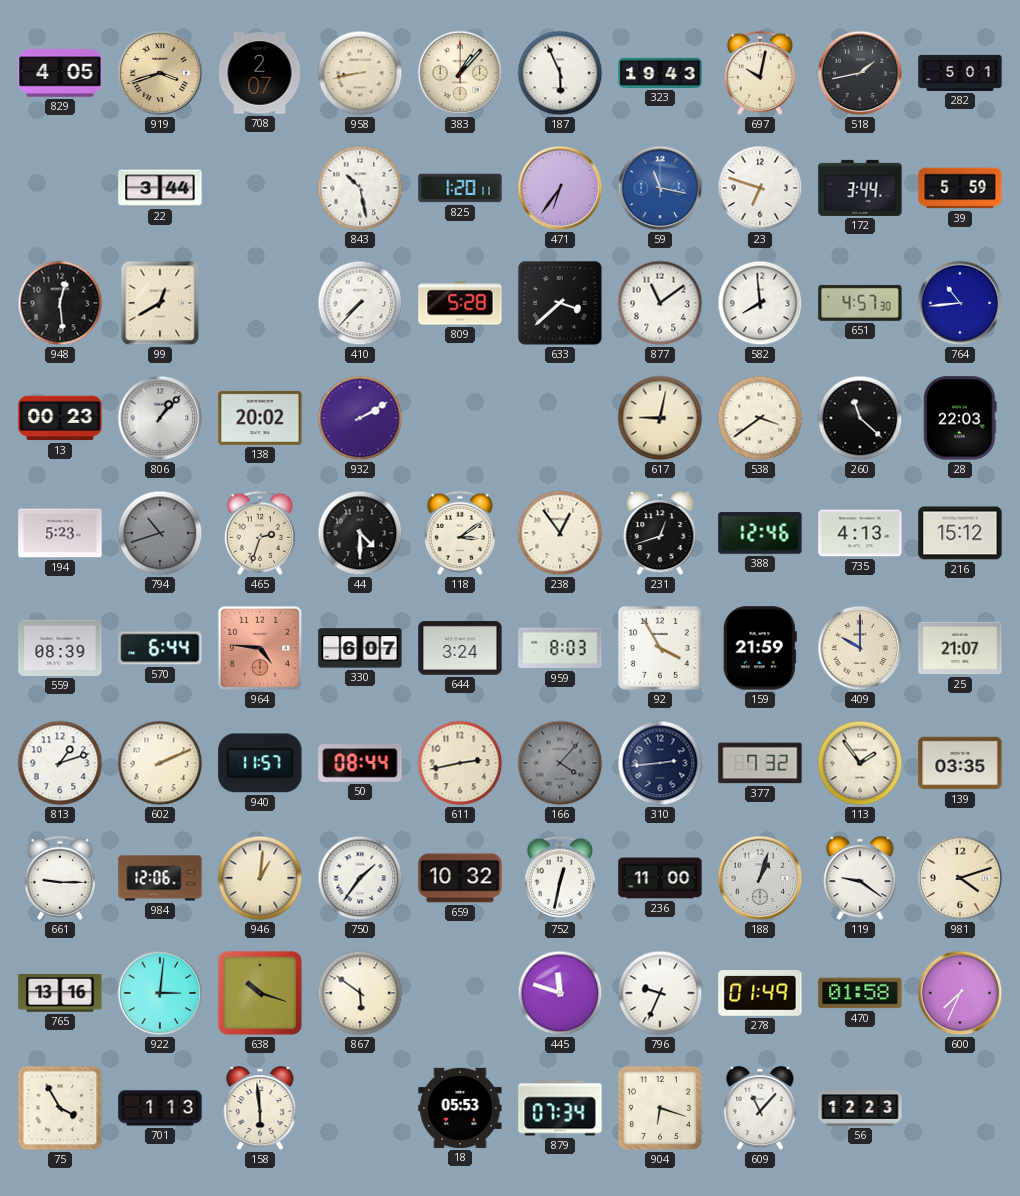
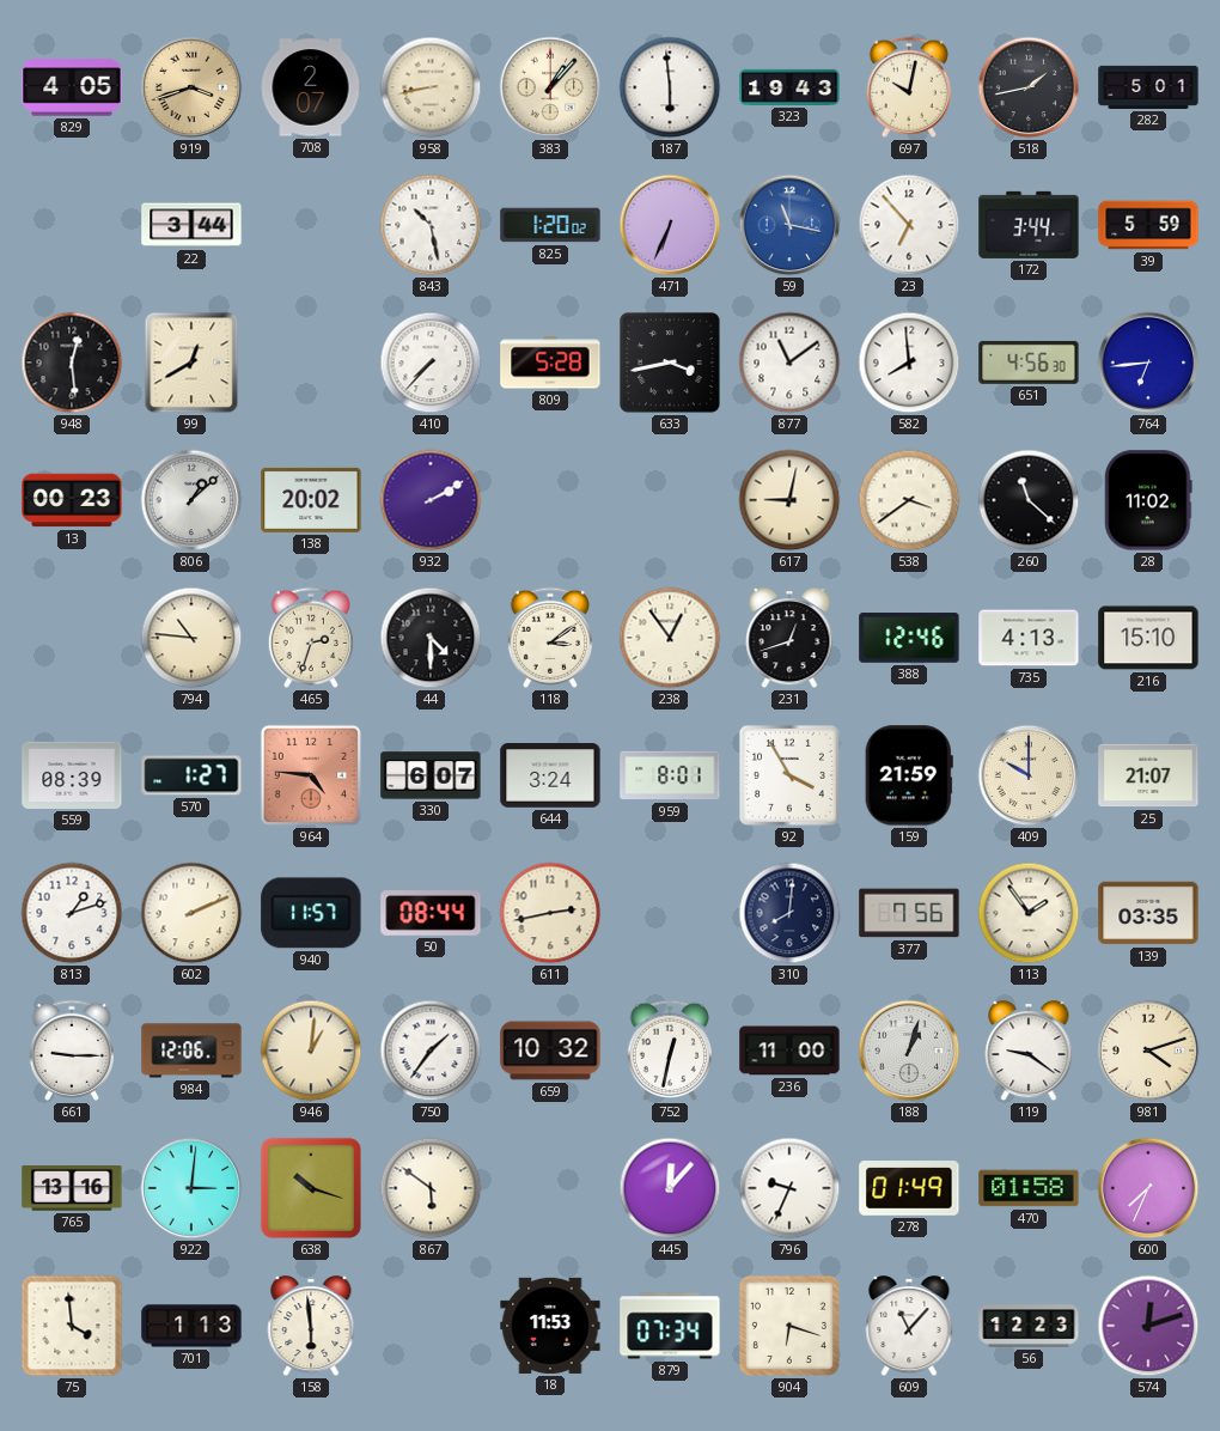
187: 5:56 -> 5:59
825: 1:20:11 -> 1:20:02
471: 6:36 -> 6:34
23: 6:48 -> 6:53
633: 3:38 -> 3:43
651: 4:57 -> 4:56
764: 10:44 -> 6:44
806: 1:07 -> 1:08
28: 22:03 -> 11:02
194: 5:23 -> none
794: 10:42 -> 10:46
794 dial: grey -> cream
216: 15:12 -> 15:10
570: 6:44 -> 1:27
959: 8:03 -> 8:01
166: 4:07 -> none
310: 2:44 -> 8:01
377: 7:32 -> 7:56
445: 11:48 -> 12:07
75: 3:55 -> 3:59
18: 05:53 -> 11:53
574: none -> 12:12
